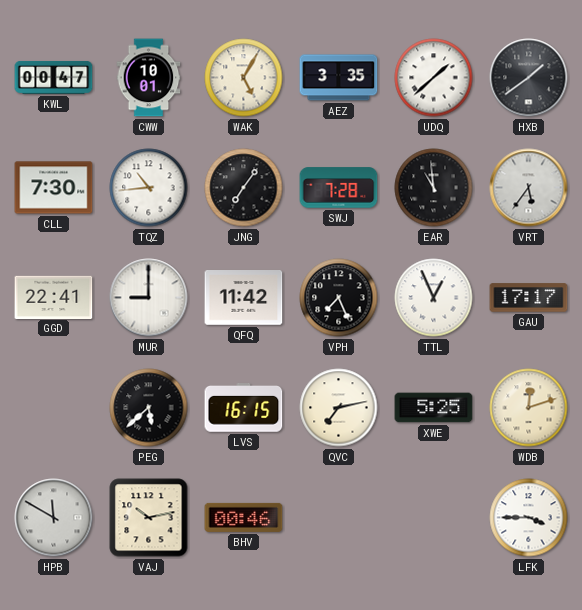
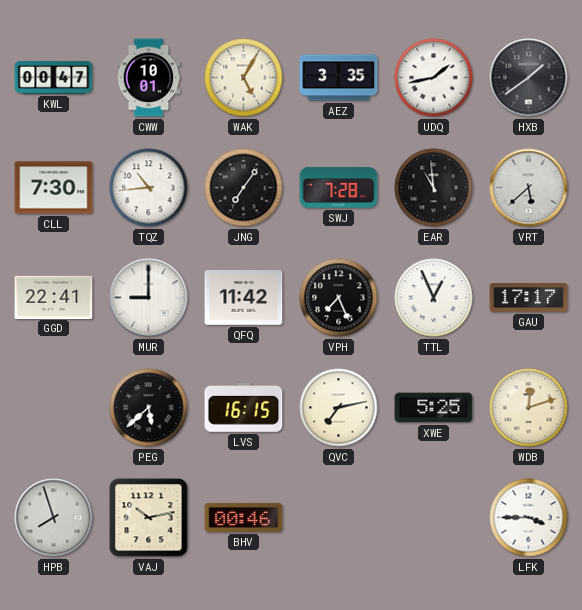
UDQ: 1:38 -> 1:43
VRT: 5:36 -> 5:38
HPB: 11:50 -> 7:57
